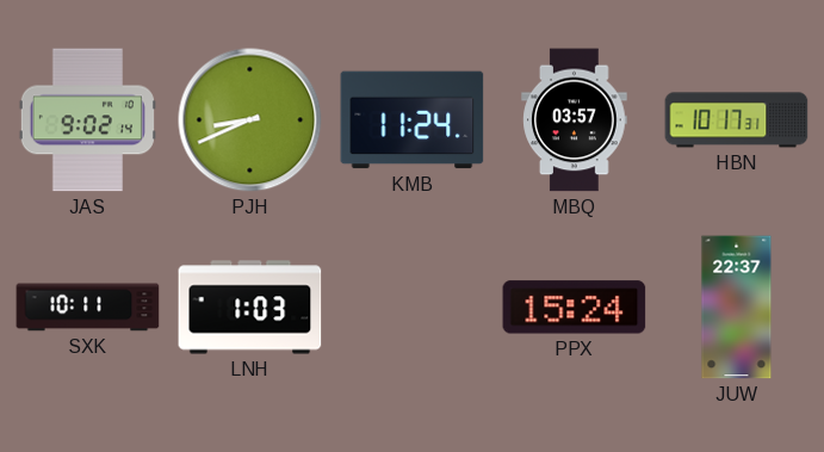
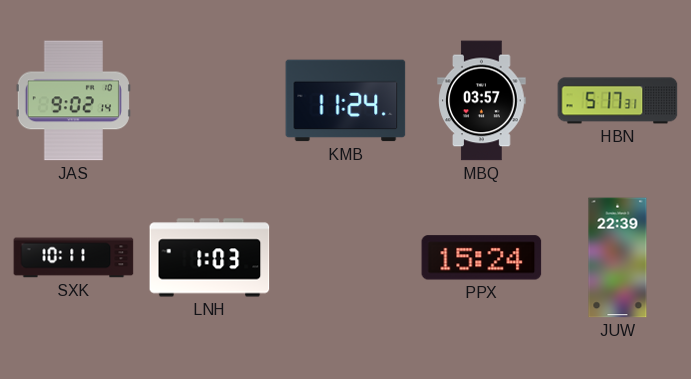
PJH: 8:41 -> none
HBN: 10:17 -> 5:17
JUW: 22:37 -> 22:39
